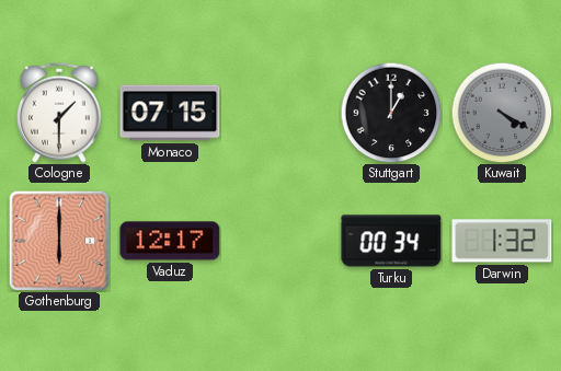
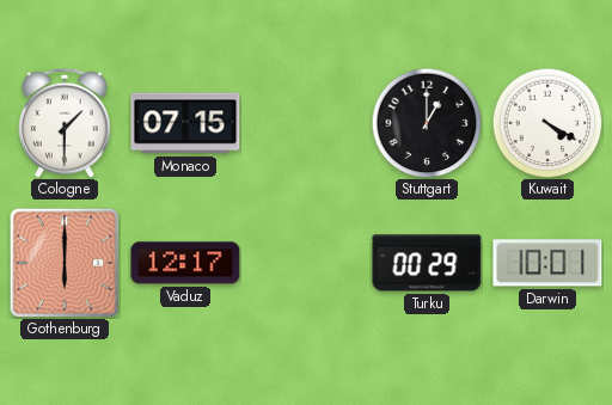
Kuwait dial: grey -> white
Turku: 00:34 -> 00:29
Darwin: 1:32 -> 10:01
